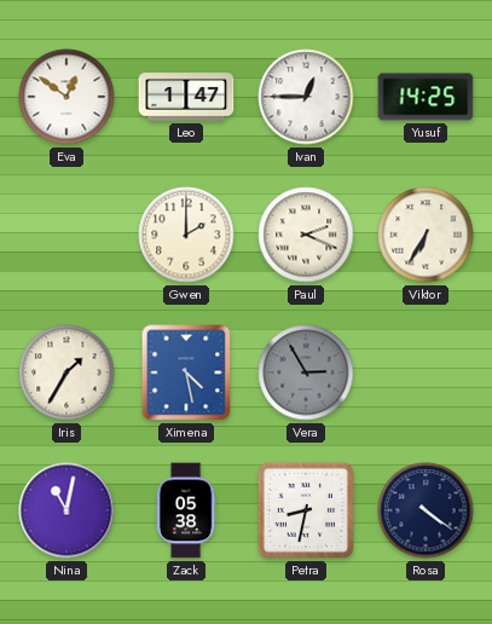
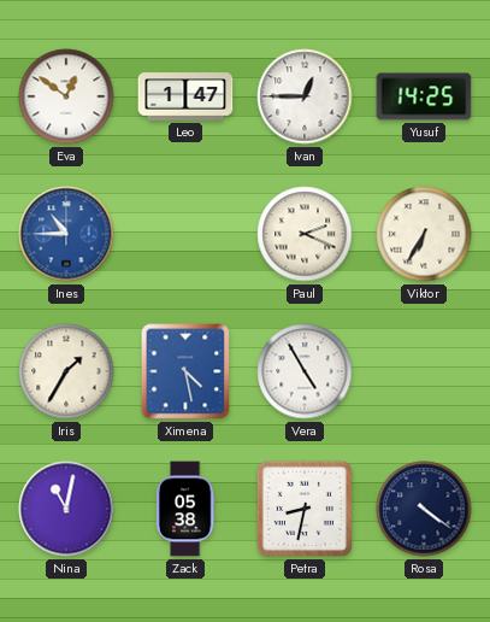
Ines: none -> 10:45
Gwen: 2:00 -> none
Vera: 2:55 -> 4:55
Vera dial: grey -> white
